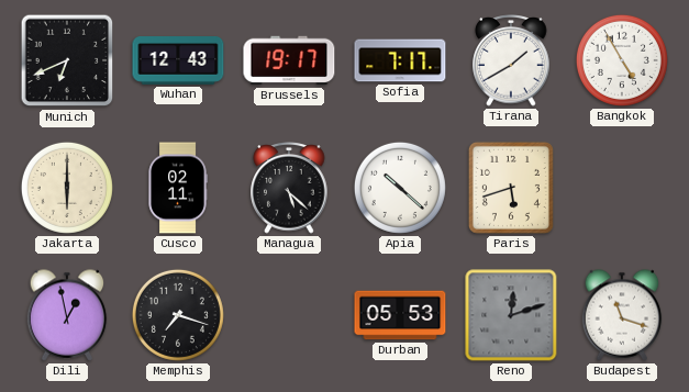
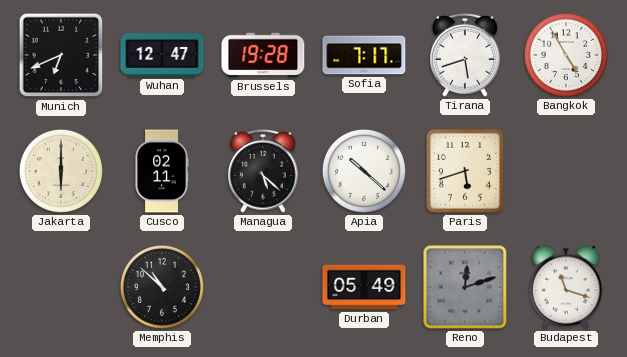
Wuhan: 12:43 -> 12:47
Brussels: 19:17 -> 19:28
Tirana: 1:40 -> 5:42
Dili: 12:58 -> none
Memphis: 7:18 -> 10:52
Durban: 05:53 -> 05:49
